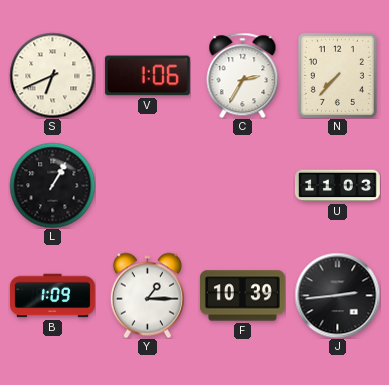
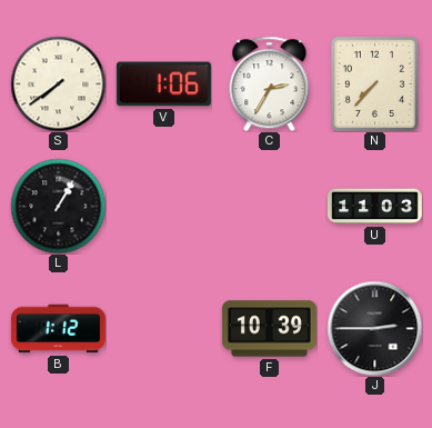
S: 6:41 -> 7:39
B: 1:09 -> 1:12
Y: 1:15 -> none
J: 2:44 -> 2:45
